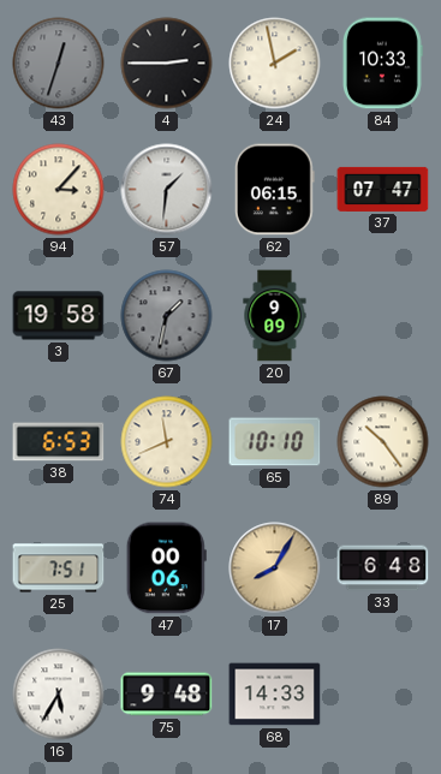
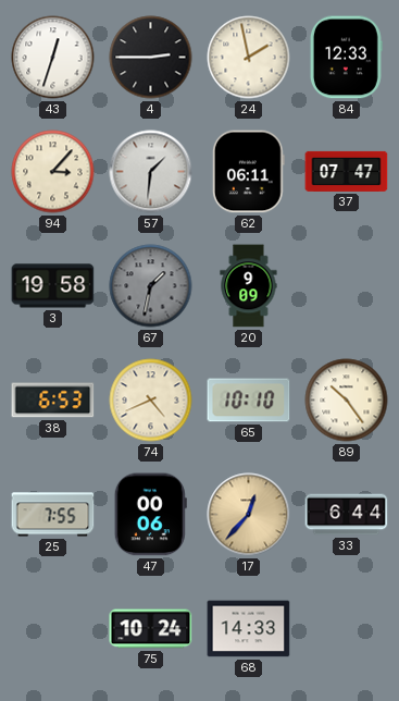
43 dial: grey -> white
84: 10:33 -> 12:33
62: 06:15 -> 06:11
74: 11:41 -> 4:41
25: 7:51 -> 7:55
17: 8:05 -> 12:37
33: 6:48 -> 6:44
16: 5:35 -> none
75: 9:48 -> 10:24
